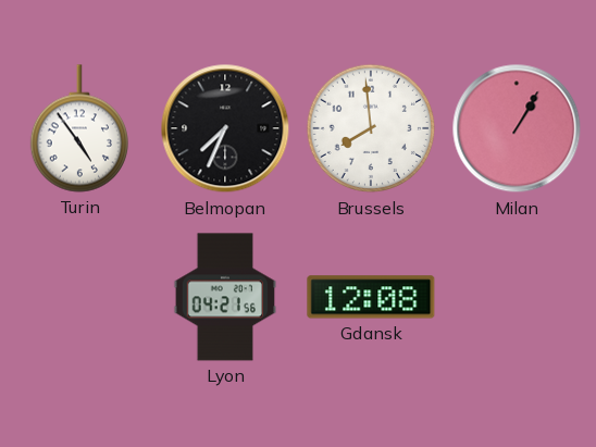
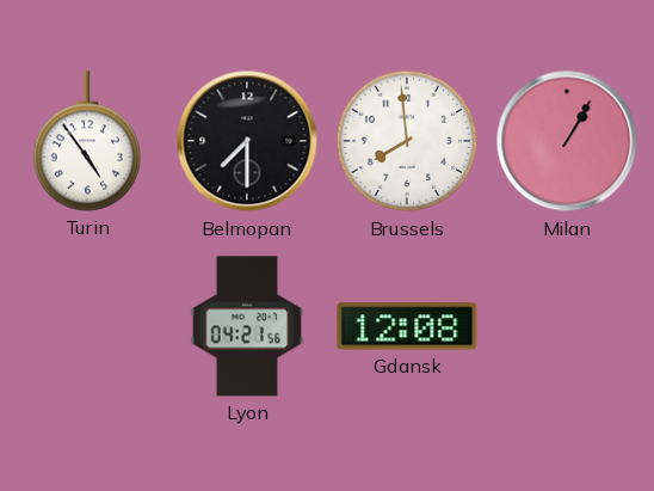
Belmopan: 7:34 -> 7:30
